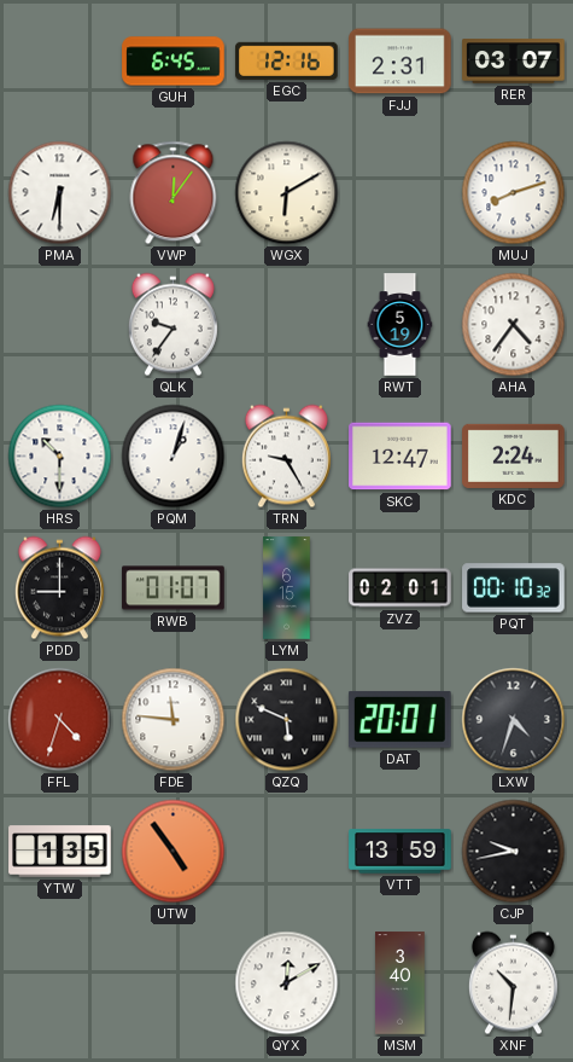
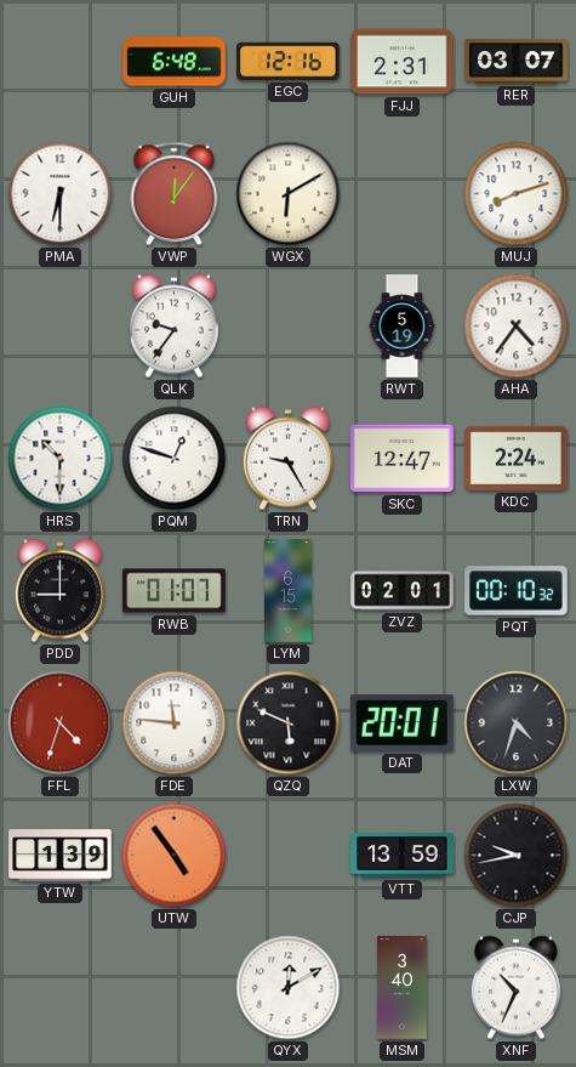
GUH: 6:45 -> 6:48
PQM: 1:03 -> 12:48
YTW: 1:35 -> 1:39
XNF: 10:31 -> 10:34
